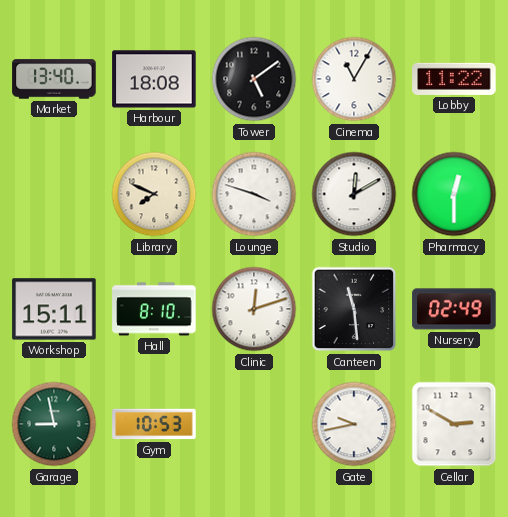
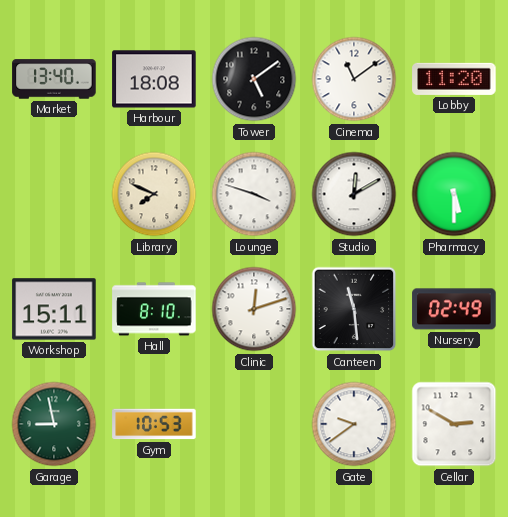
Cinema: 11:05 -> 11:09
Lobby: 11:22 -> 11:20
Pharmacy: 12:30 -> 5:30
Gate: 9:43 -> 9:39
